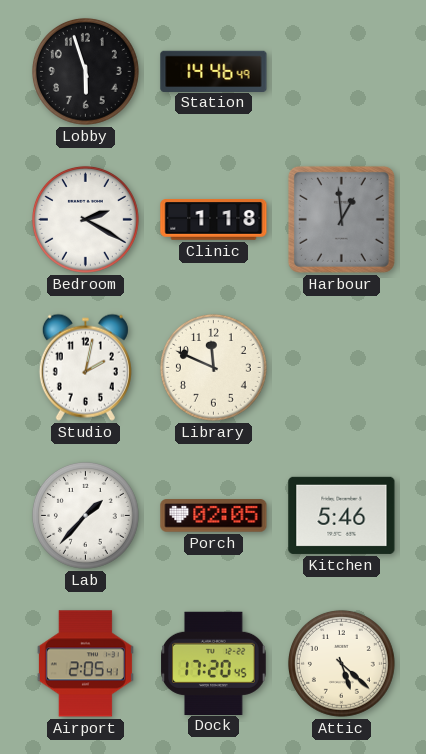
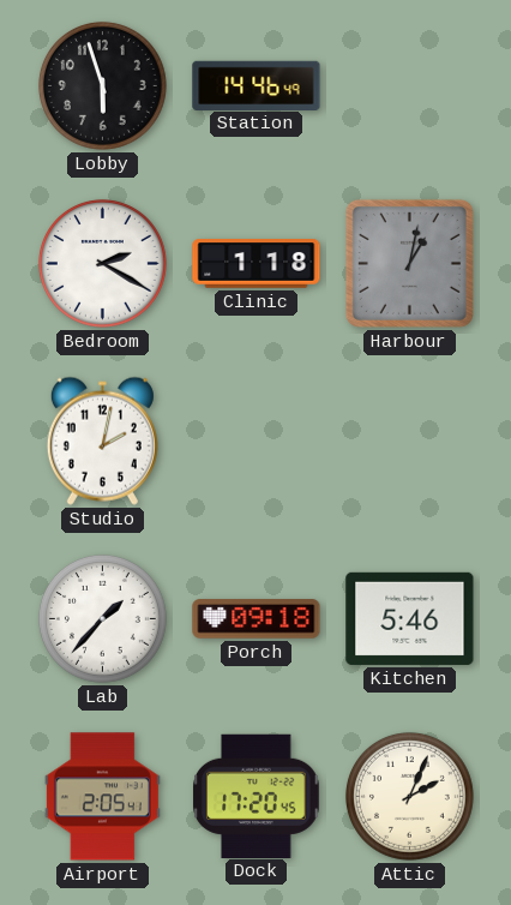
Harbour: 12:59 -> 1:02
Library: 11:49 -> none
Porch: 02:05 -> 09:18
Attic: 5:22 -> 2:04
